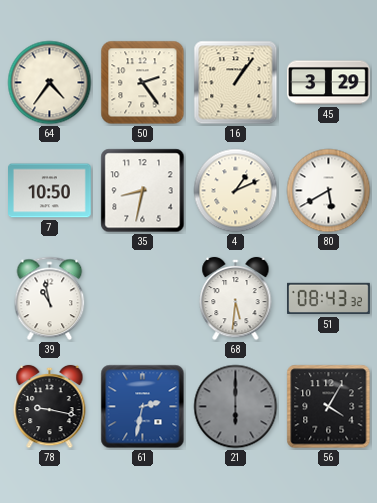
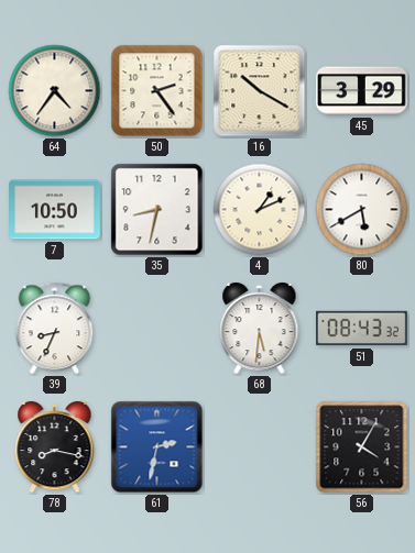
16: 1:06 -> 10:20
39: 10:58 -> 8:34
78: 9:17 -> 8:17
21: 6:00 -> none
